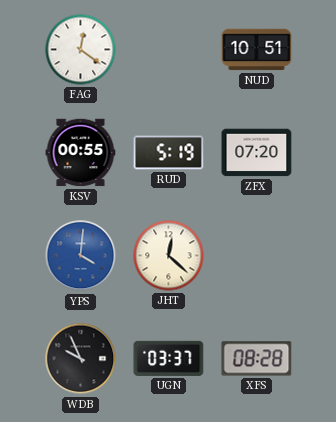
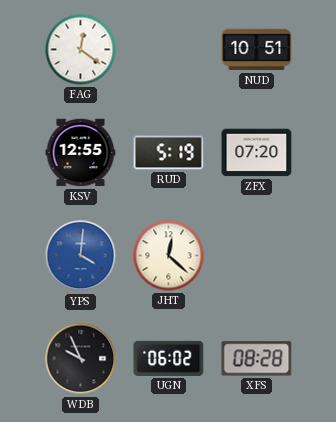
KSV: 00:55 -> 12:55
UGN: 03:37 -> 06:02
